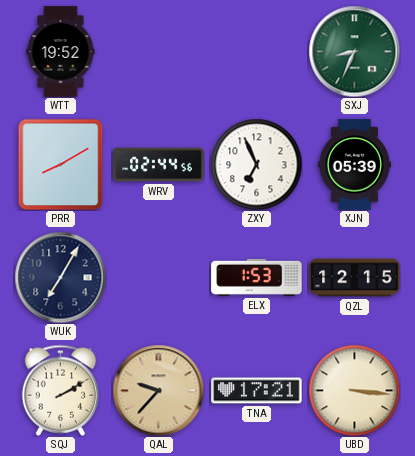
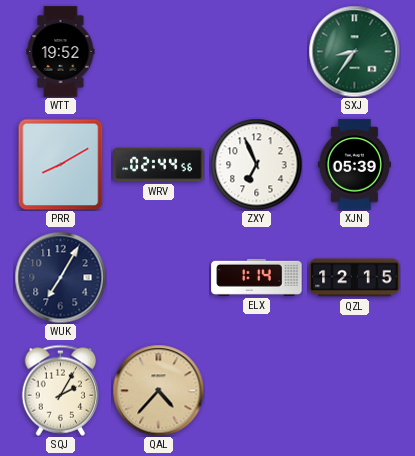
SXJ: 8:34 -> 8:36
ELX: 1:53 -> 1:14
SQJ: 2:10 -> 2:05
QAL: 9:37 -> 4:37
TNA: 17:21 -> none
UBD: 3:16 -> none
